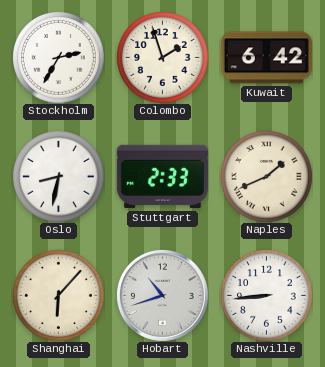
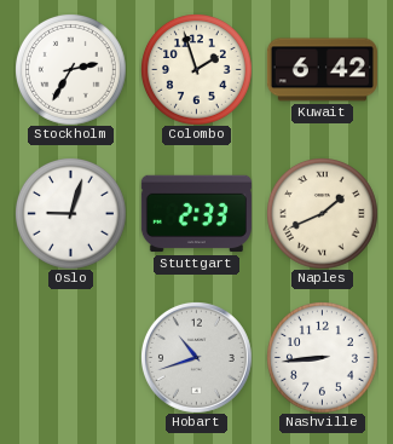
Oslo: 8:32 -> 9:03
Shanghai: 6:07 -> none
